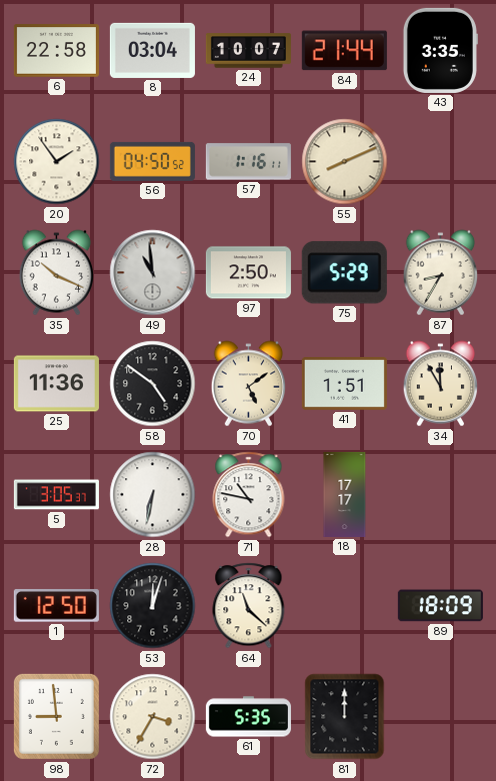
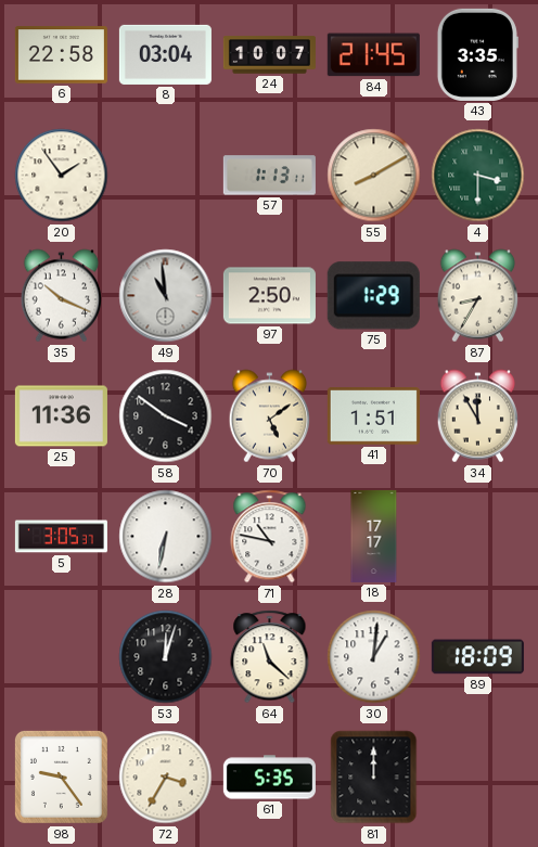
84: 21:44 -> 21:45
56: 04:50 -> none
57: 1:16 -> 1:13
55: 8:11 -> 8:10
4: none -> 3:30
75: 5:29 -> 1:29
58: 4:51 -> 3:51
1: 12:50 -> none
30: none -> 1:01
98: 8:59 -> 9:24
